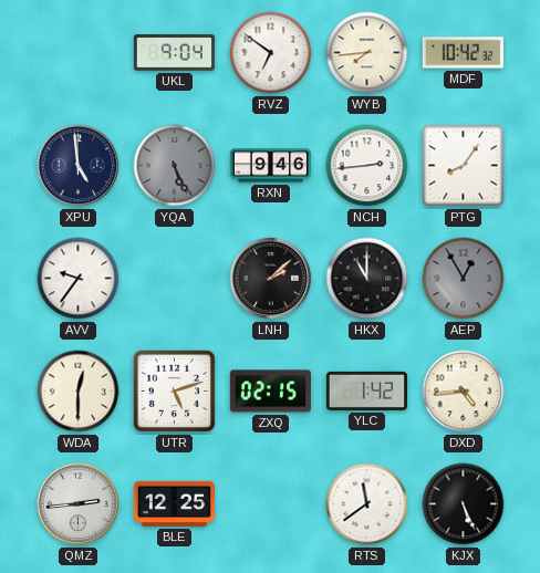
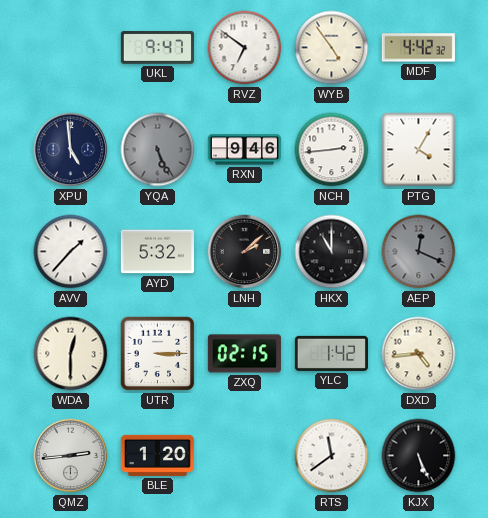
UKL: 9:04 -> 9:47
WYB: 7:44 -> 4:54
MDF: 10:42 -> 4:42
PTG: 8:06 -> 4:05
AVV: 9:36 -> 1:37
AYD: none -> 5:32
AEP: 12:55 -> 12:19
UTR: 5:12 -> 3:15
BLE: 12:25 -> 1:20
